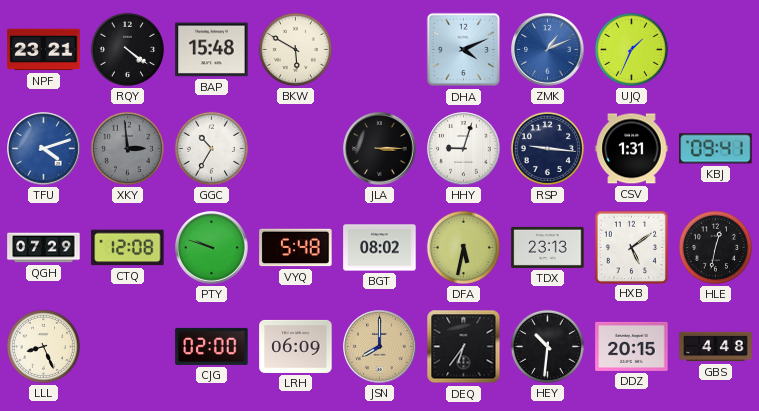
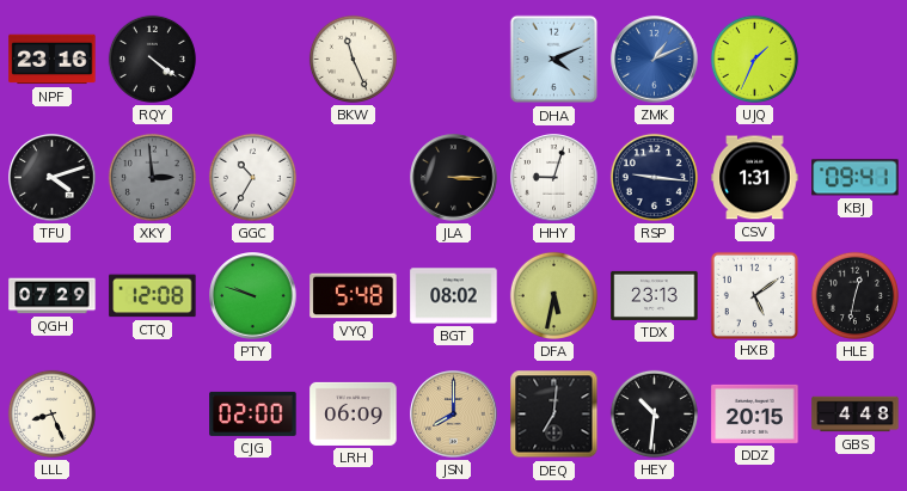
NPF: 23:21 -> 23:16
BAP: 15:48 -> none
BKW: 5:50 -> 11:26
TFU dial: blue -> black
DEQ: 6:36 -> 7:01
